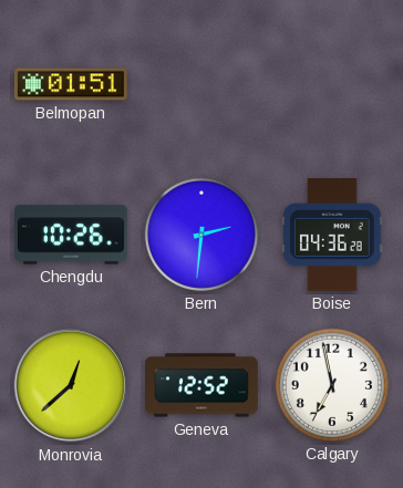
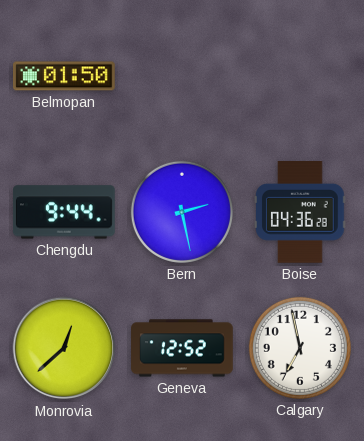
Belmopan: 01:51 -> 01:50
Chengdu: 10:26 -> 9:44
Bern: 2:31 -> 2:28
